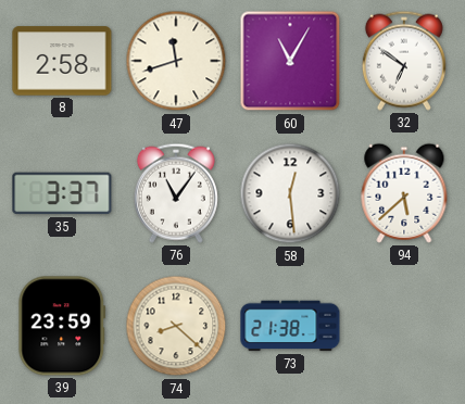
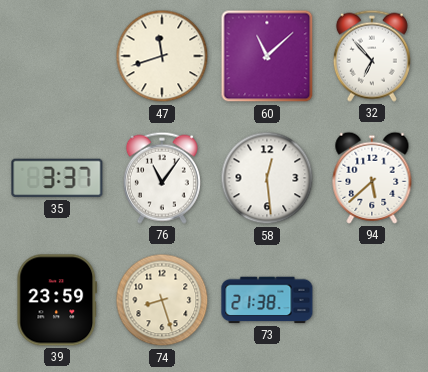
8: 2:58 -> none
60: 11:05 -> 11:08
32: 6:51 -> 6:53
74: 8:22 -> 8:27
